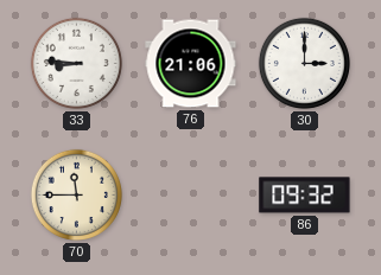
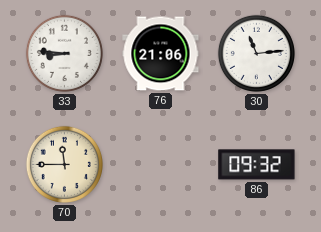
30: 3:00 -> 11:14
